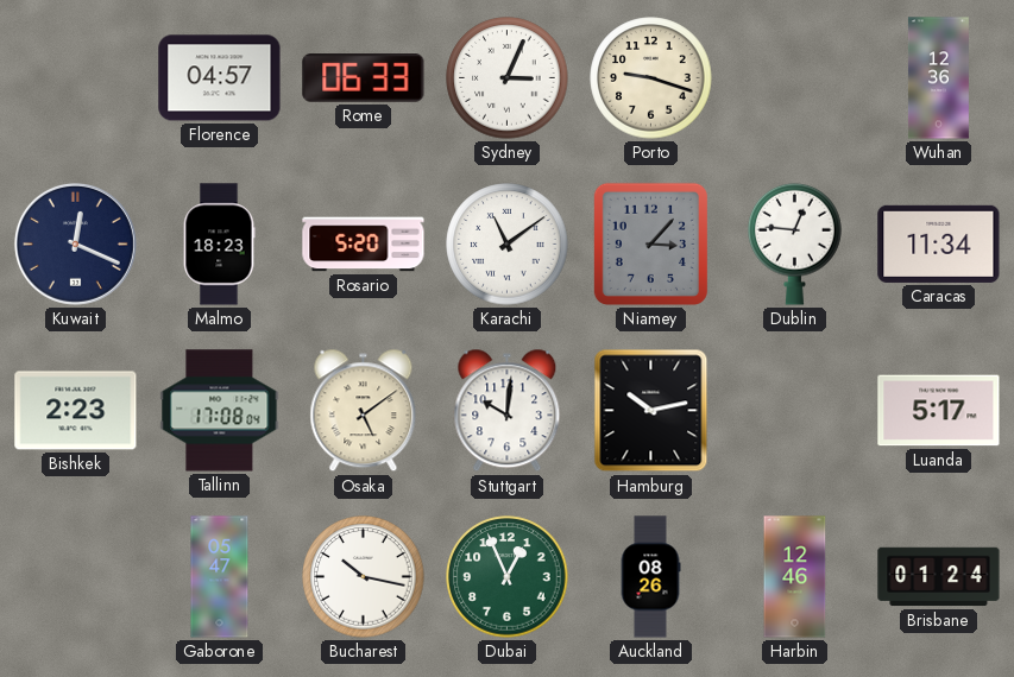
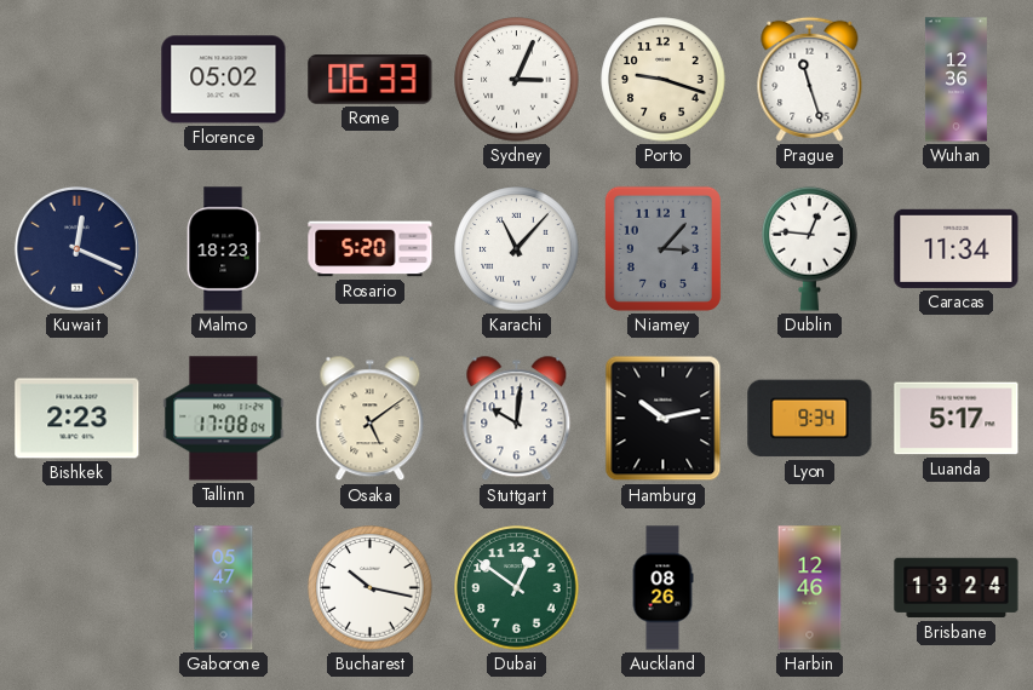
Florence: 04:57 -> 05:02
Prague: none -> 11:27
Karachi: 11:09 -> 11:07
Lyon: none -> 9:34
Dubai: 12:56 -> 12:51
Brisbane: 01:24 -> 13:24
